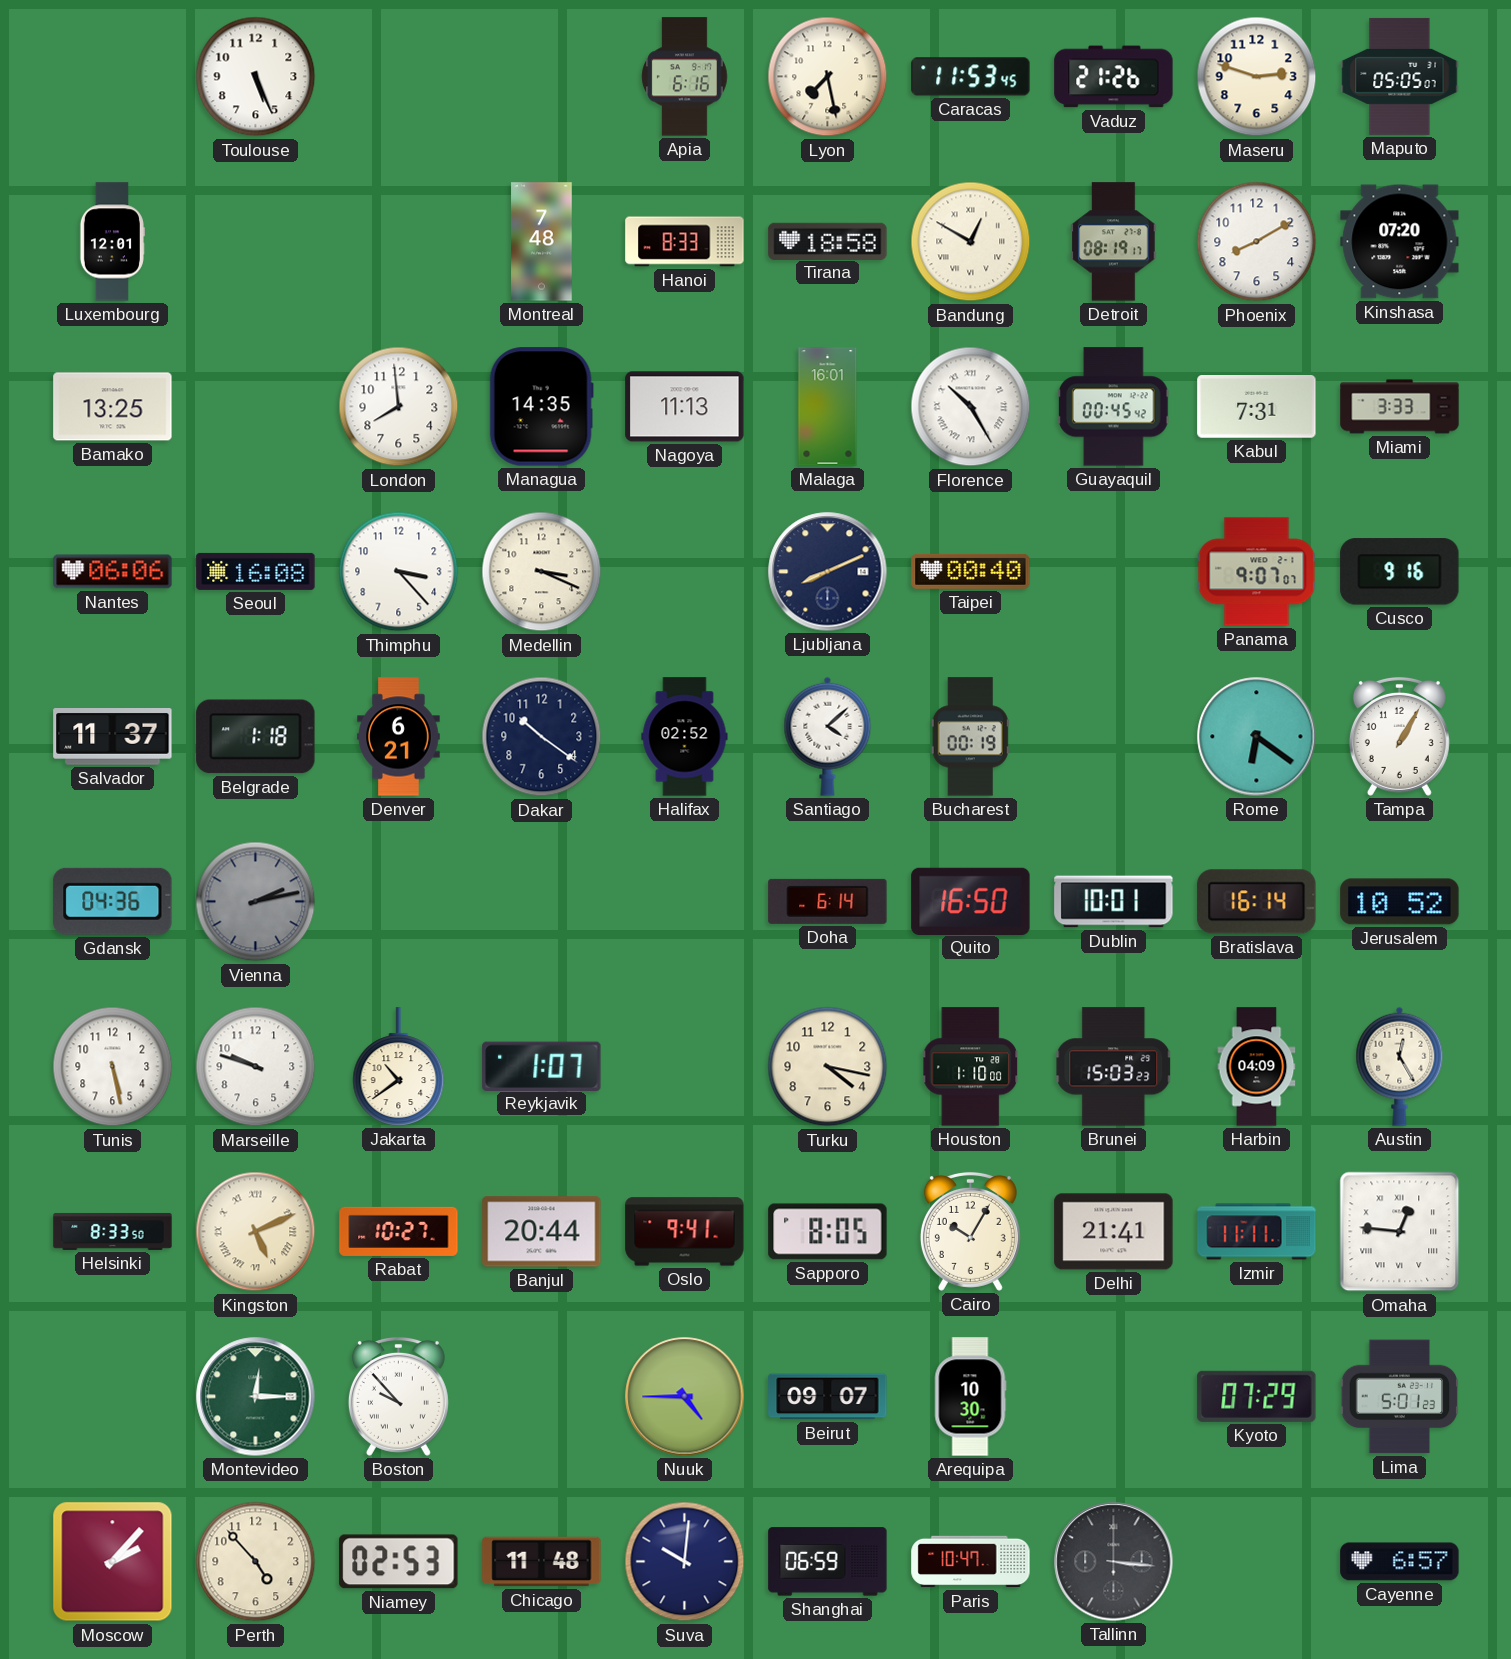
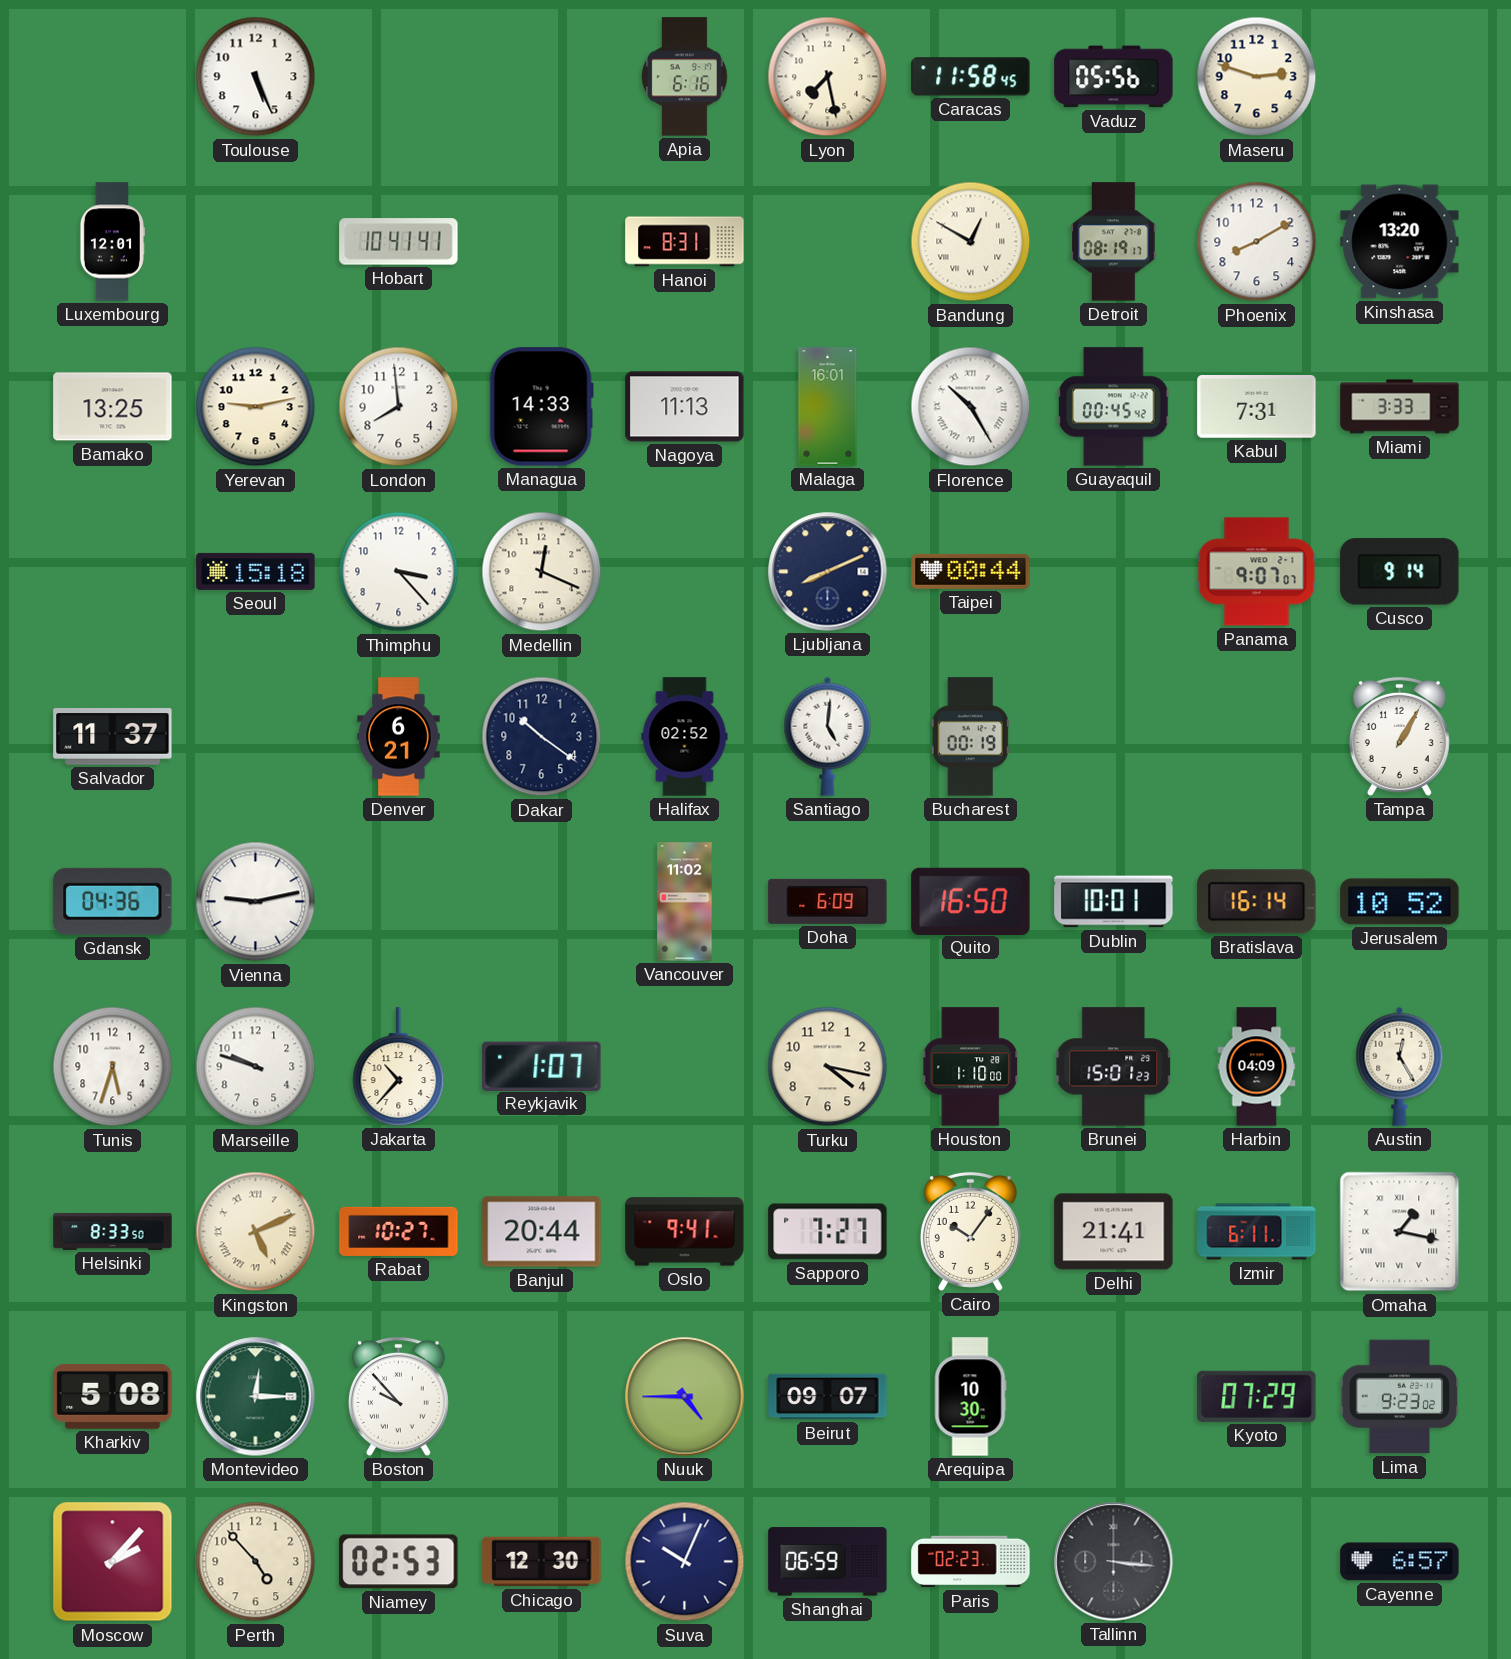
Caracas: 11:53 -> 11:58
Vaduz: 21:26 -> 05:56
Maputo: 05:05 -> none
Hobart: none -> 10:41
Montreal: 7:48 -> none
Hanoi: 8:33 -> 8:31
Tirana: 18:58 -> none
Kinshasa: 07:20 -> 13:20
Yerevan: none -> 9:13
Managua: 14:35 -> 14:33
Nantes: 06:06 -> none
Seoul: 16:08 -> 15:18
Medellin: 3:19 -> 12:19
Taipei: 00:40 -> 00:44
Cusco: 9:16 -> 9:14
Belgrade: 1:18 -> none
Santiago: 4:08 -> 5:01
Rome: 6:21 -> none
Vienna: 2:13 -> 9:13
Vienna dial: grey -> white
Vancouver: none -> 11:02
Doha: 6:14 -> 6:09
Tunis: 5:28 -> 5:33
Jakarta: 10:39 -> 10:37
Brunei: 15:03 -> 15:01
Sapporo: 8:05 -> 7:27
Cairo: 10:05 -> 10:06
Izmir: 11:11 -> 6:11
Omaha: 12:46 -> 1:17
Kharkiv: none -> 5:08
Lima: 5:01 -> 9:23
Chicago: 11:48 -> 12:30
Suva: 10:01 -> 10:04
Paris: 10:47 -> 02:23
